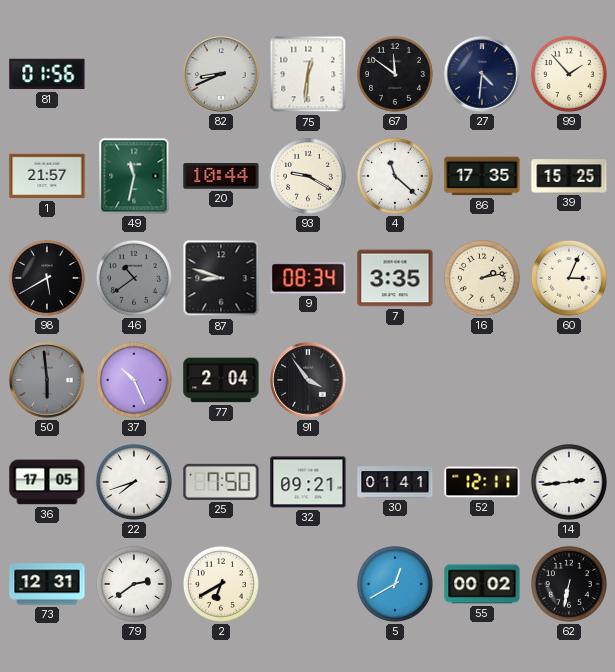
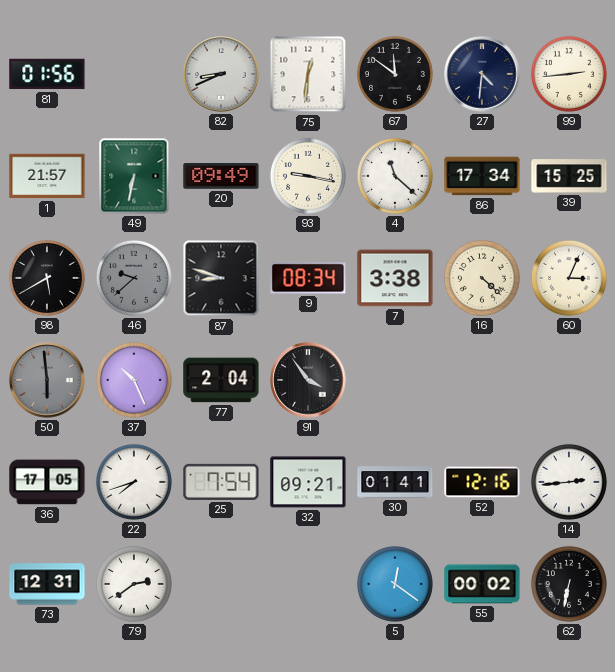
99: 1:53 -> 2:44
49: 11:32 -> 6:32
20: 10:44 -> 09:49
93: 9:20 -> 9:17
86: 17:35 -> 17:34
46: 10:39 -> 9:38
7: 3:35 -> 3:38
16: 2:13 -> 4:22
25: 7:50 -> 7:54
52: 12:11 -> 12:16
2: 6:40 -> none
5: 12:40 -> 12:21
